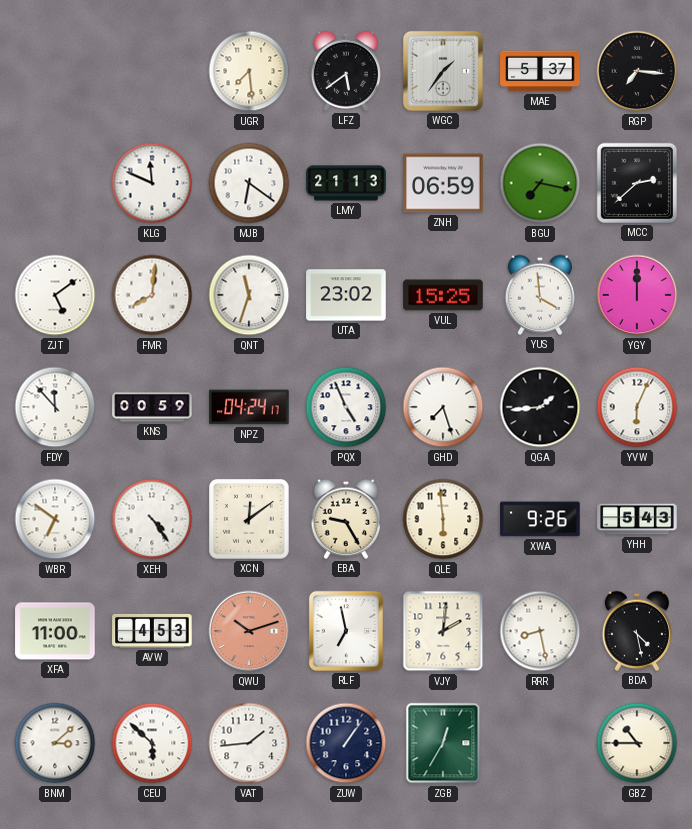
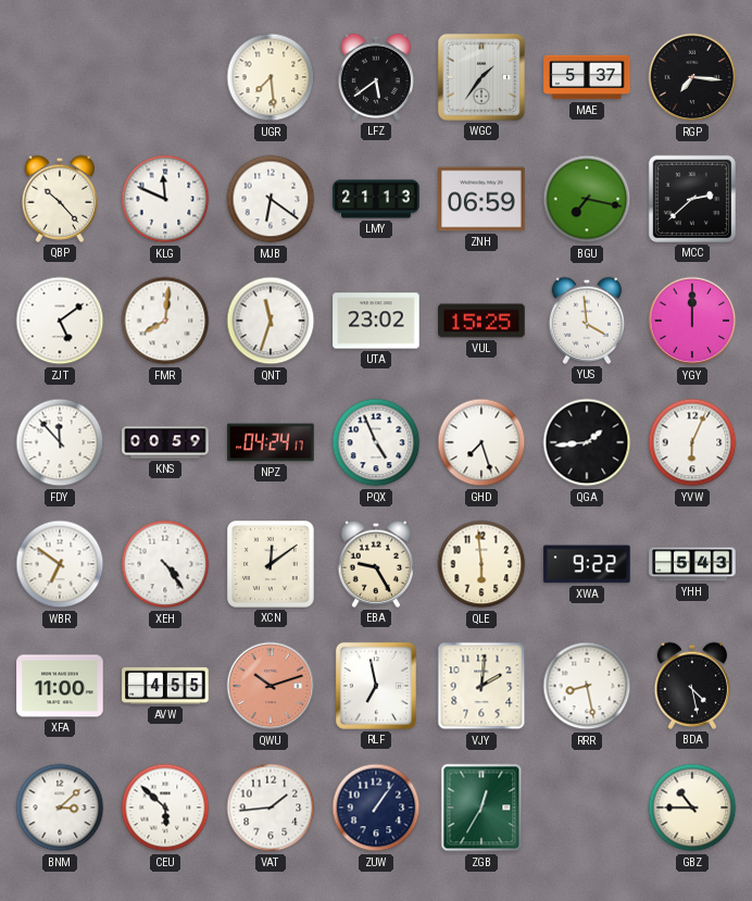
QBP: none -> 10:23
XWA: 9:26 -> 9:22
AVW: 4:53 -> 4:55
